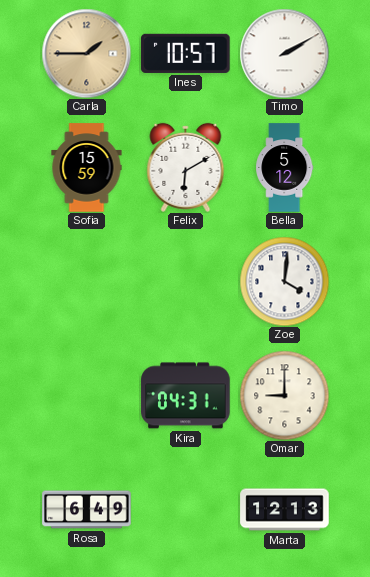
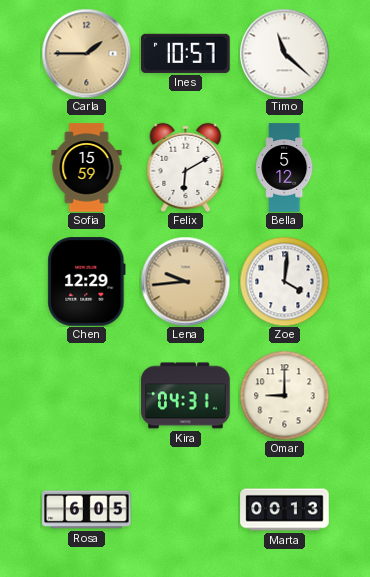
Timo: 2:10 -> 11:22
Chen: none -> 12:29
Lena: none -> 9:44
Rosa: 6:49 -> 6:05
Marta: 12:13 -> 00:13
